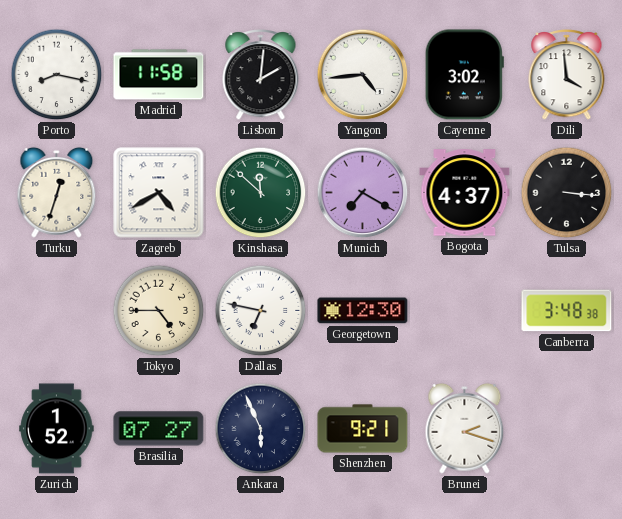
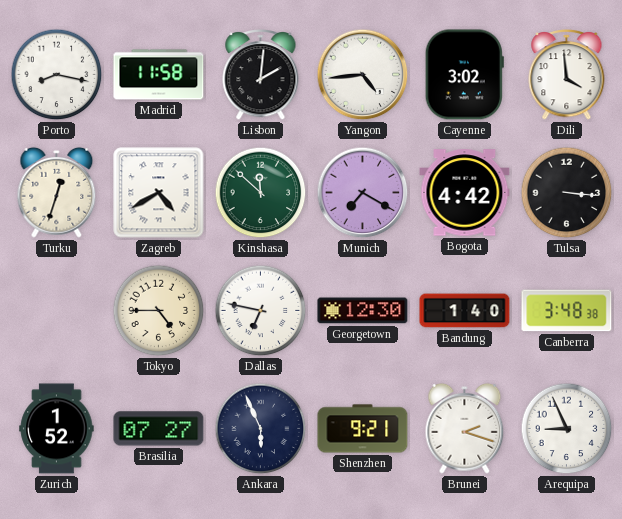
Bogota: 4:37 -> 4:42
Bandung: none -> 1:40
Arequipa: none -> 8:56
